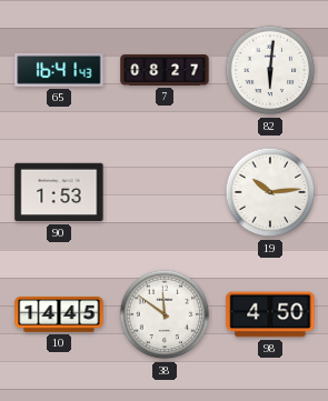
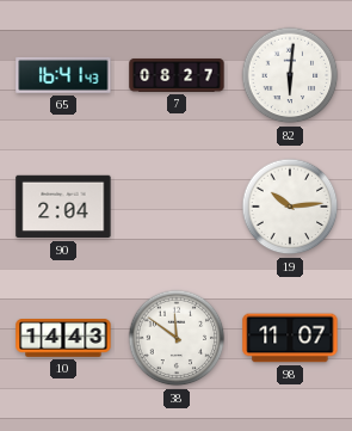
90: 1:53 -> 2:04
10: 14:45 -> 14:43
98: 4:50 -> 11:07
